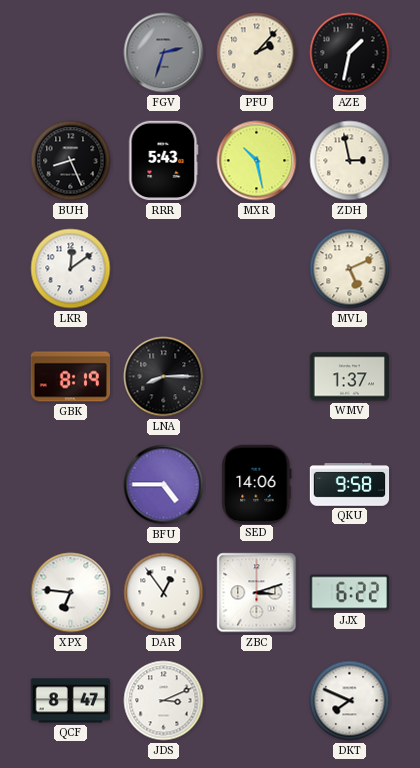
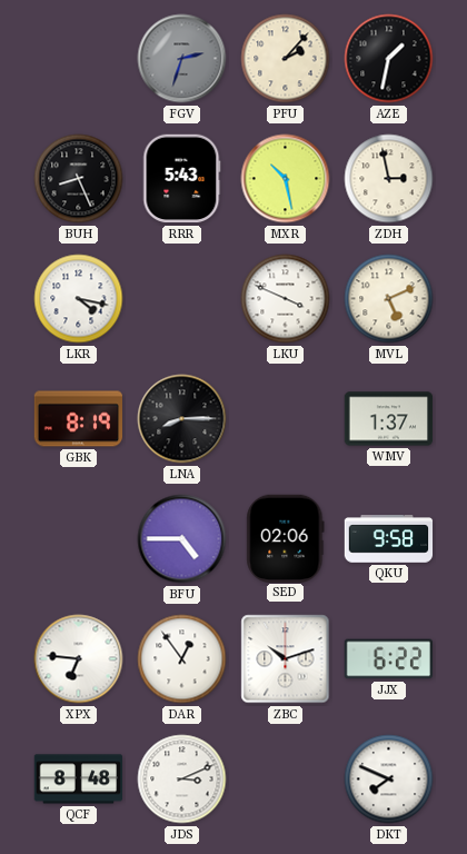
LKR: 12:09 -> 4:17
LKU: none -> 3:49
SED: 14:06 -> 02:06
ZBC: 3:12 -> 10:12
QCF: 8:47 -> 8:48
